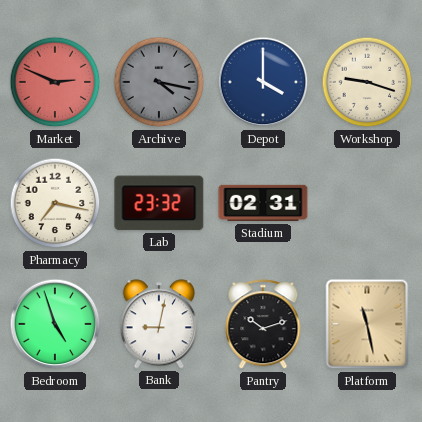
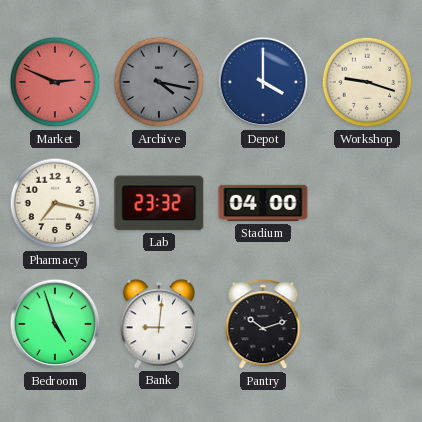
Stadium: 02:31 -> 04:00
Bank: 9:02 -> 9:01
Platform: 11:28 -> none
